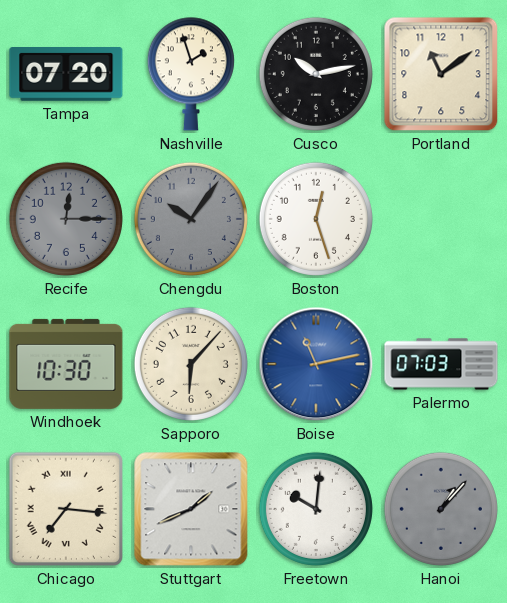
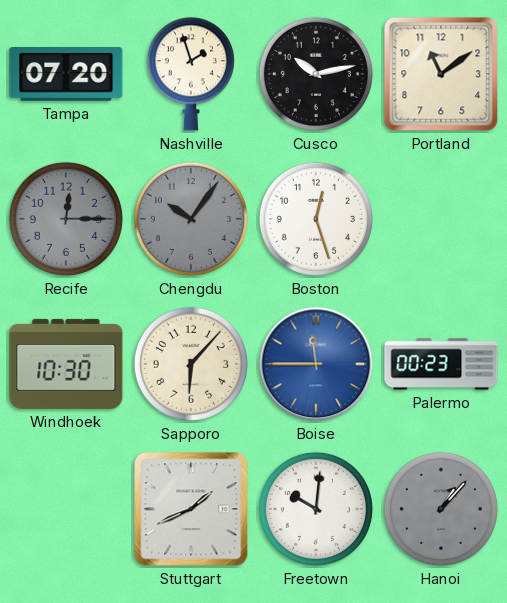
Boise: 11:13 -> 11:45
Palermo: 07:03 -> 00:23
Chicago: 7:16 -> none
